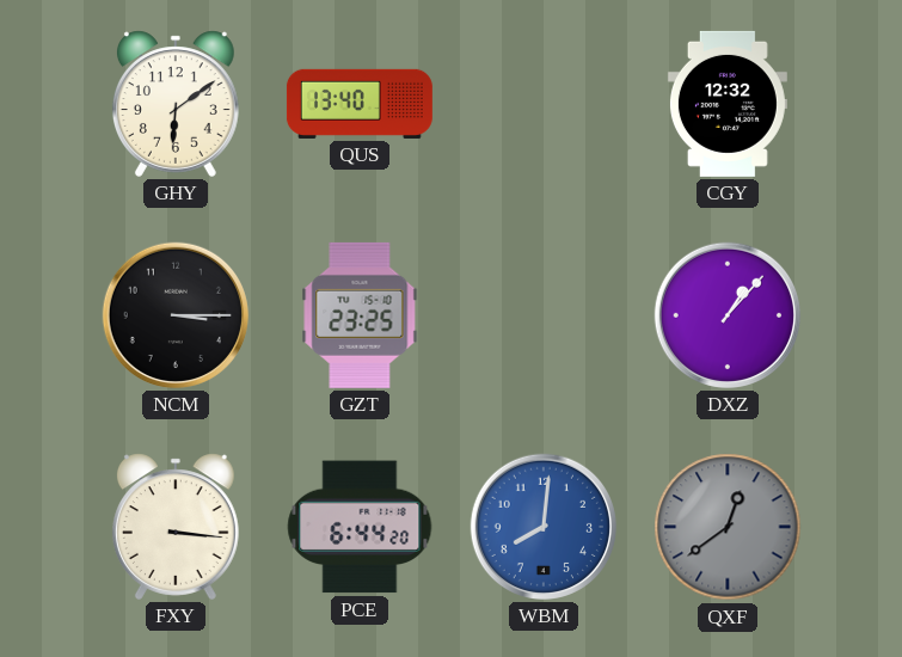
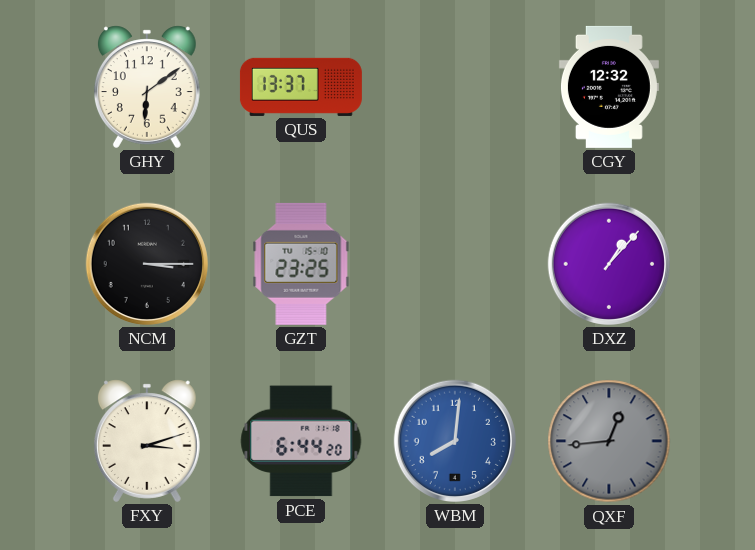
QUS: 13:40 -> 13:37
FXY: 3:16 -> 3:12
QXF: 12:39 -> 12:44
